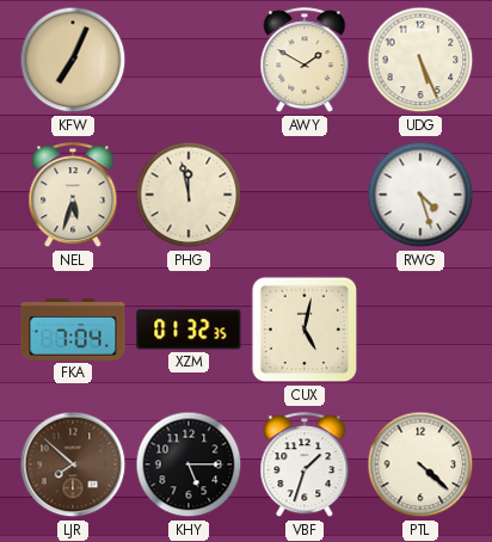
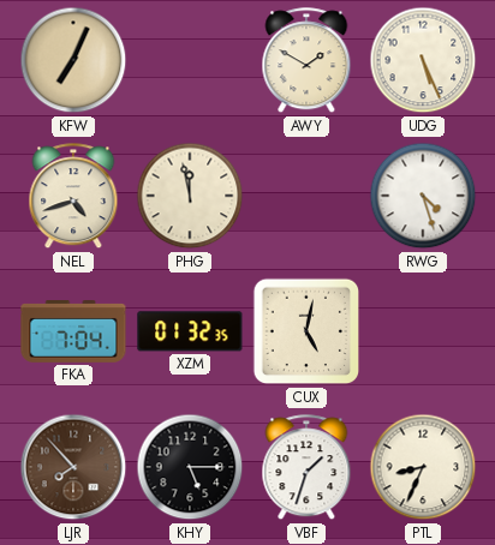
NEL: 5:33 -> 4:42
LJR: 7:52 -> 7:53
PTL: 4:22 -> 8:34
